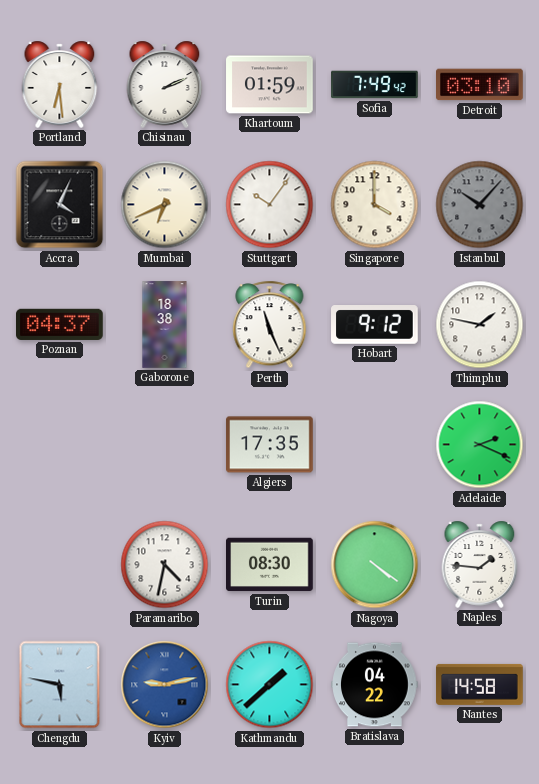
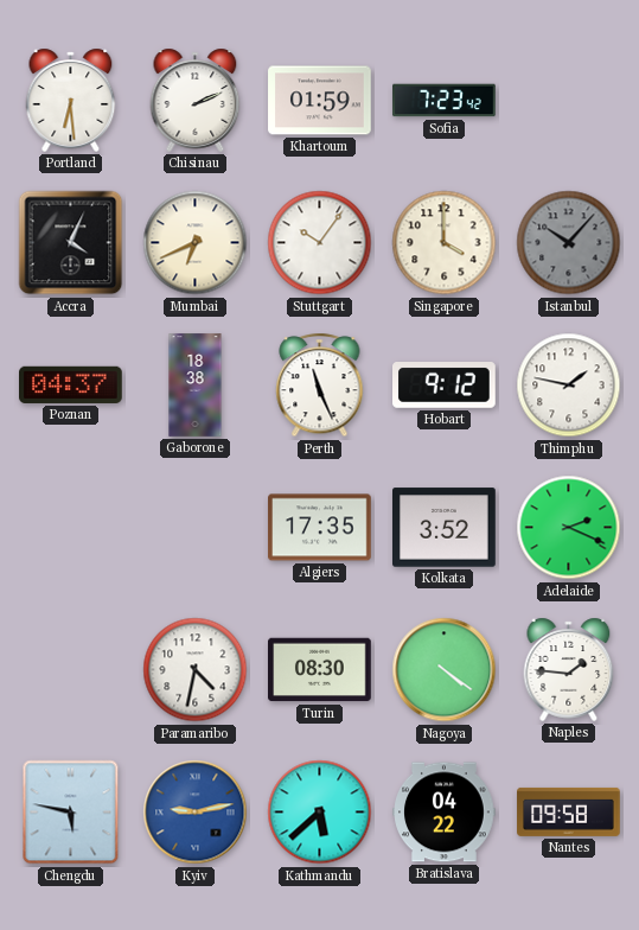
Sofia: 7:49 -> 7:23
Detroit: 03:10 -> none
Kolkata: none -> 3:52
Kathmandu: 1:38 -> 5:38
Nantes: 14:58 -> 09:58
